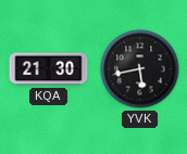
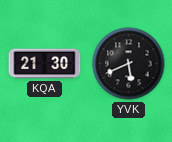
YVK: 5:43 -> 5:41
